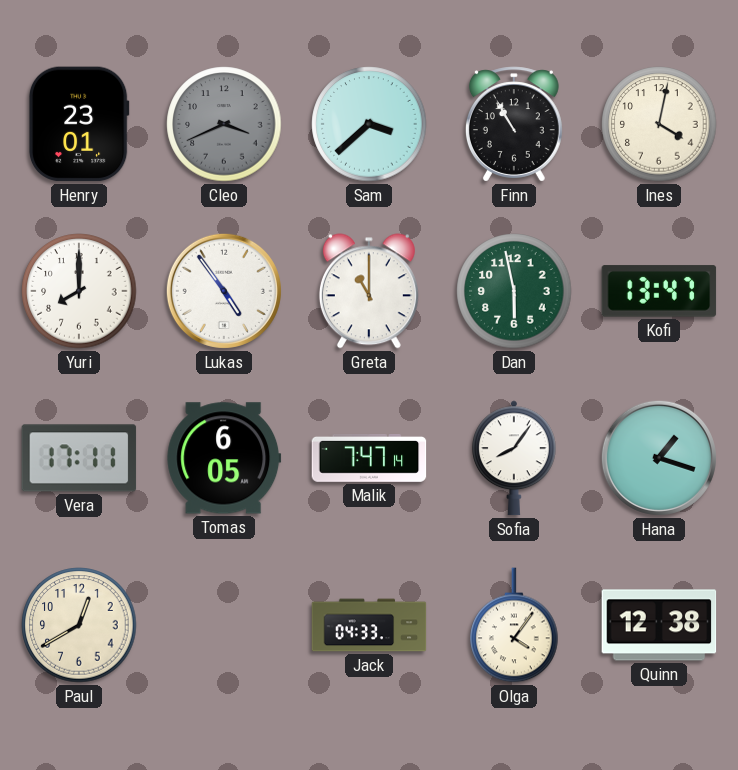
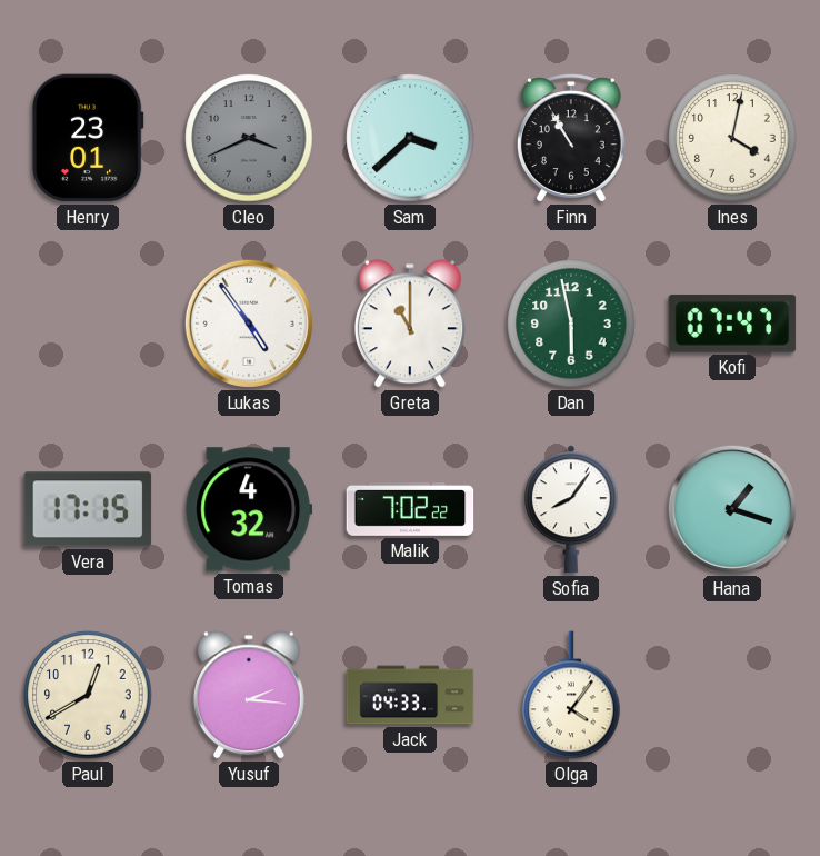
Yuri: 8:00 -> none
Kofi: 13:47 -> 07:47
Vera: 17:11 -> 17:15
Tomas: 6:05 -> 4:32
Malik: 7:47 -> 7:02
Yusuf: none -> 2:16
Quinn: 12:38 -> none
